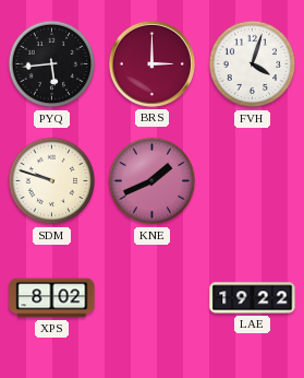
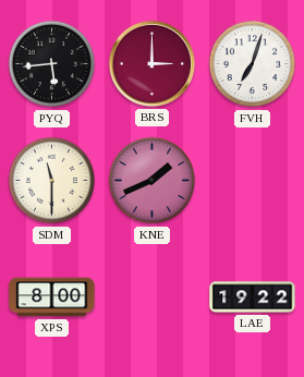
FVH: 4:03 -> 7:03
SDM: 9:48 -> 11:30
XPS: 8:02 -> 8:00
